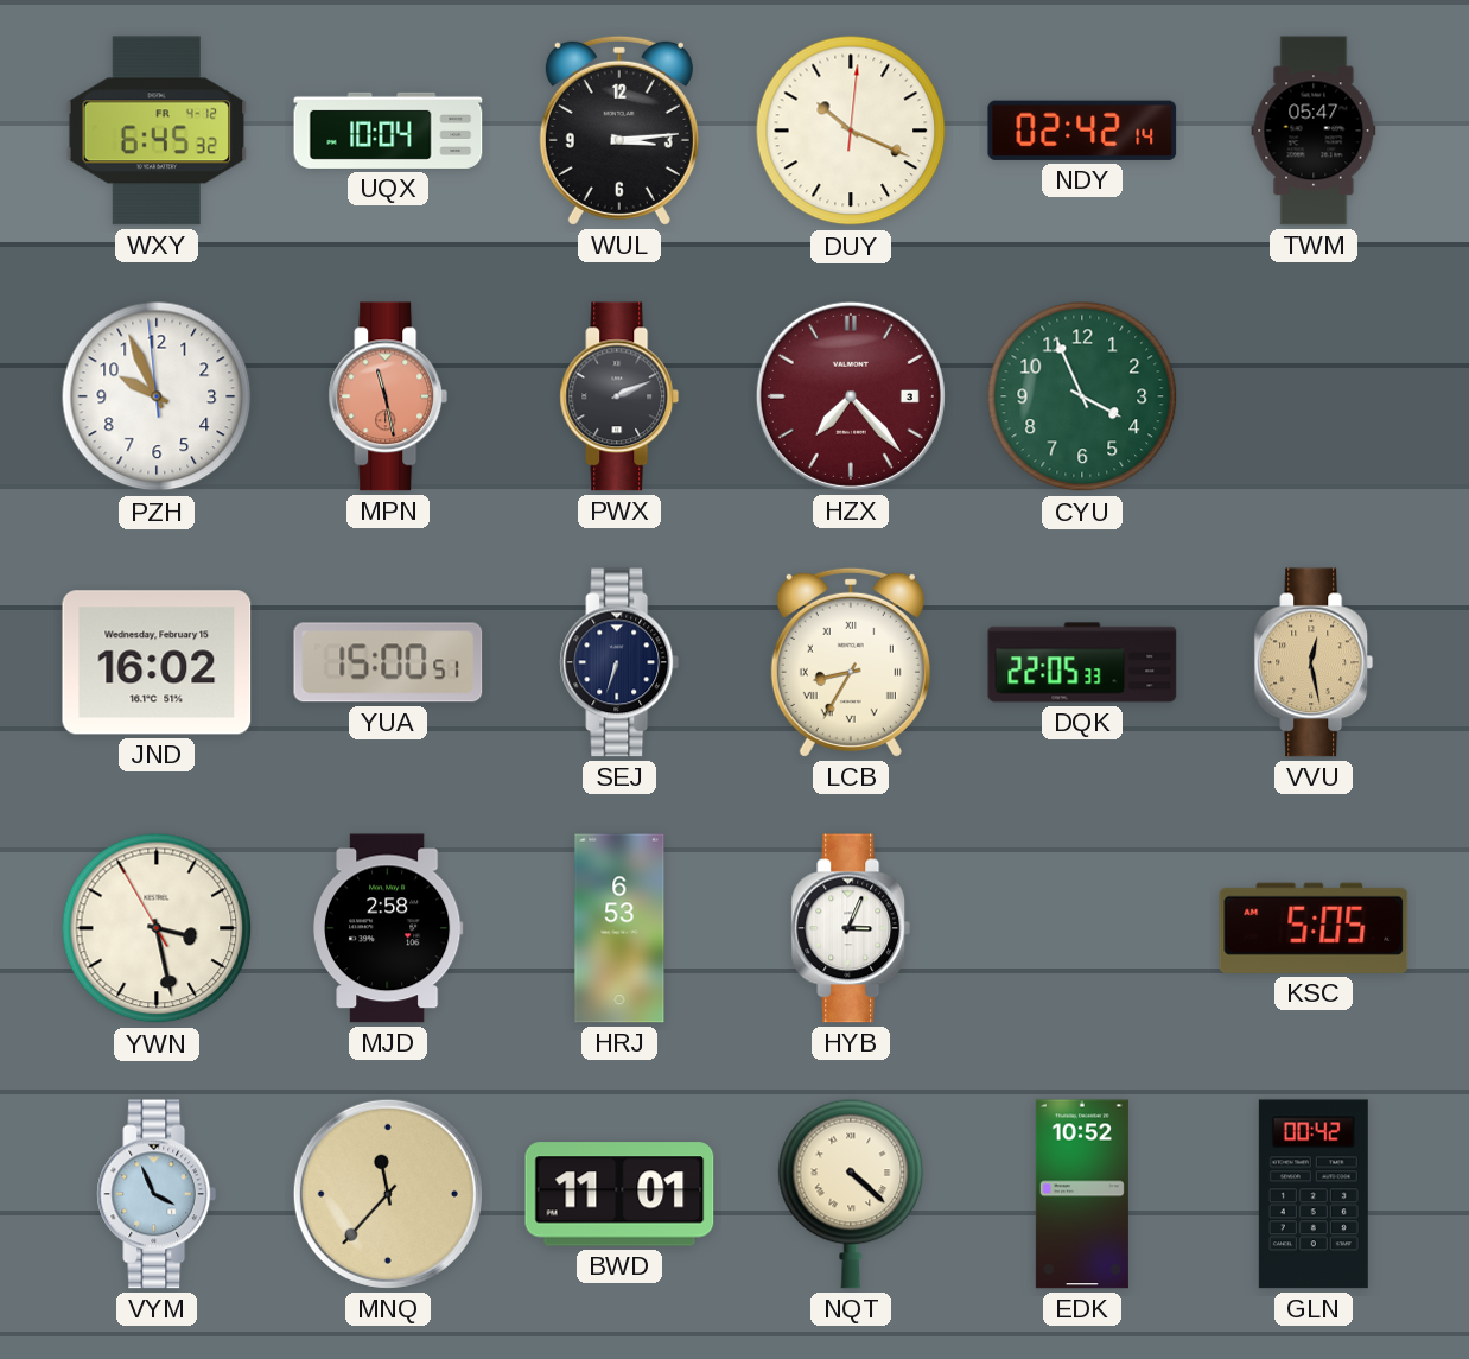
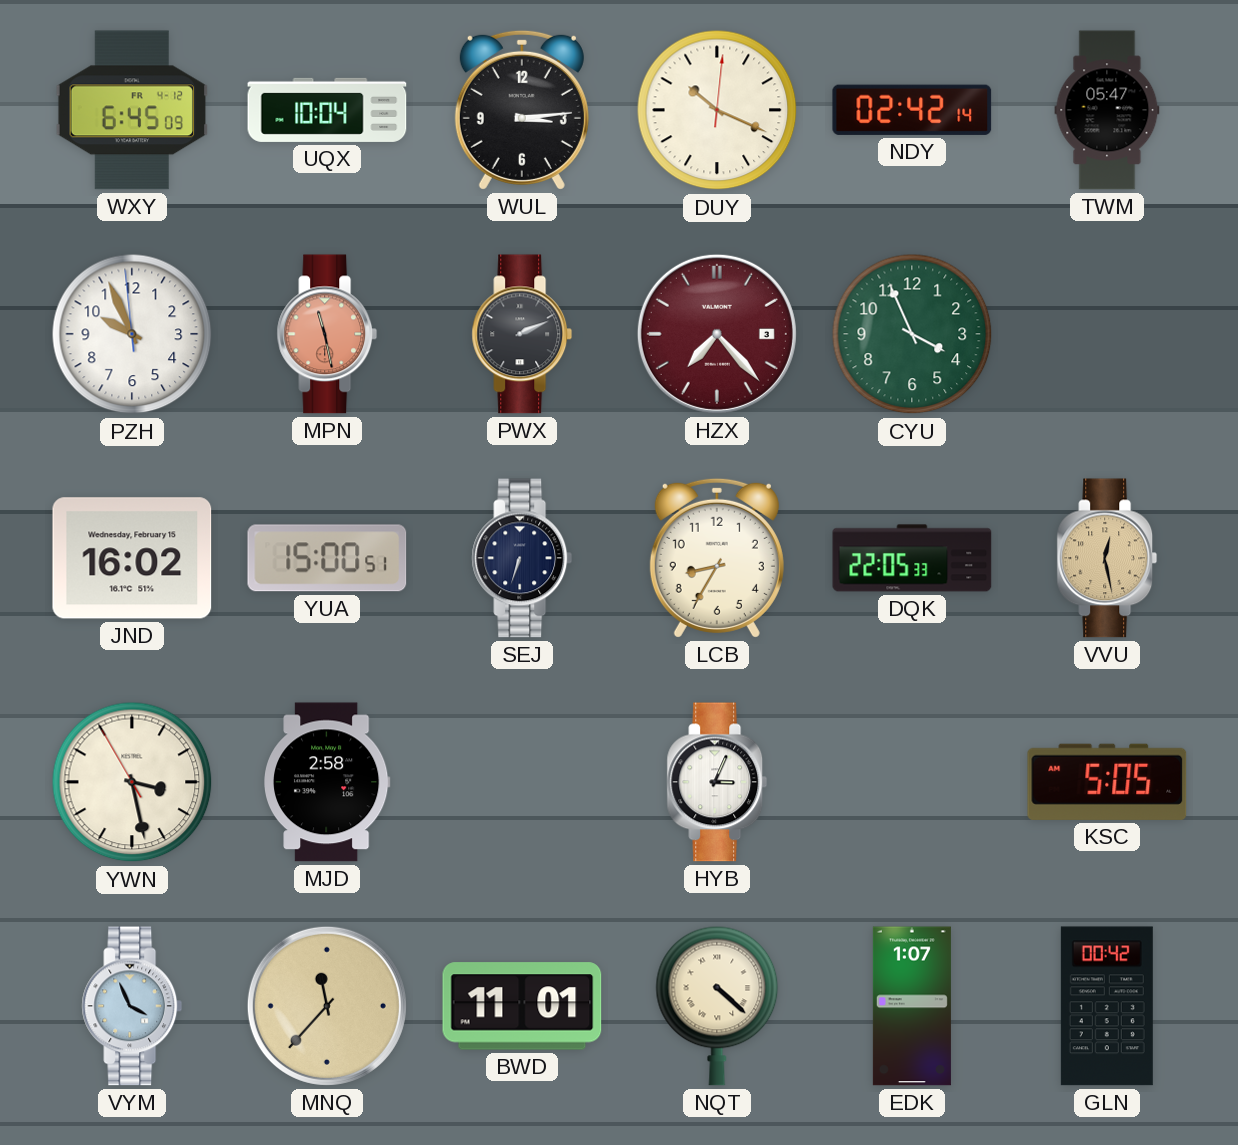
WXY: 6:45:32 -> 6:45:09
LCB numerals: Roman -> Arabic
HRJ: 6:53 -> none
EDK: 10:52 -> 1:07
